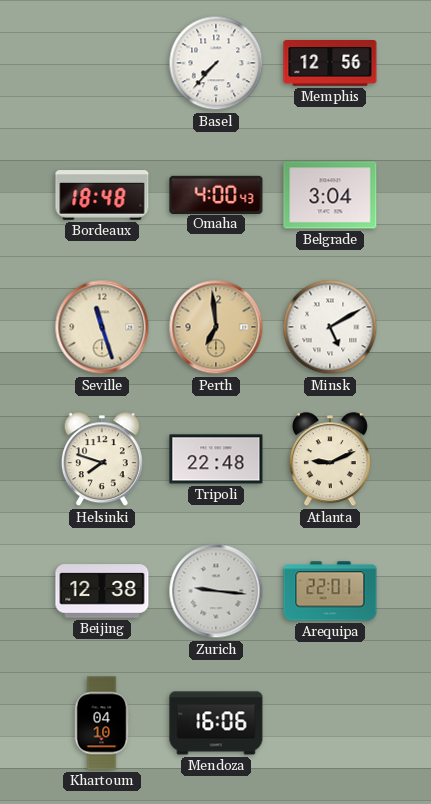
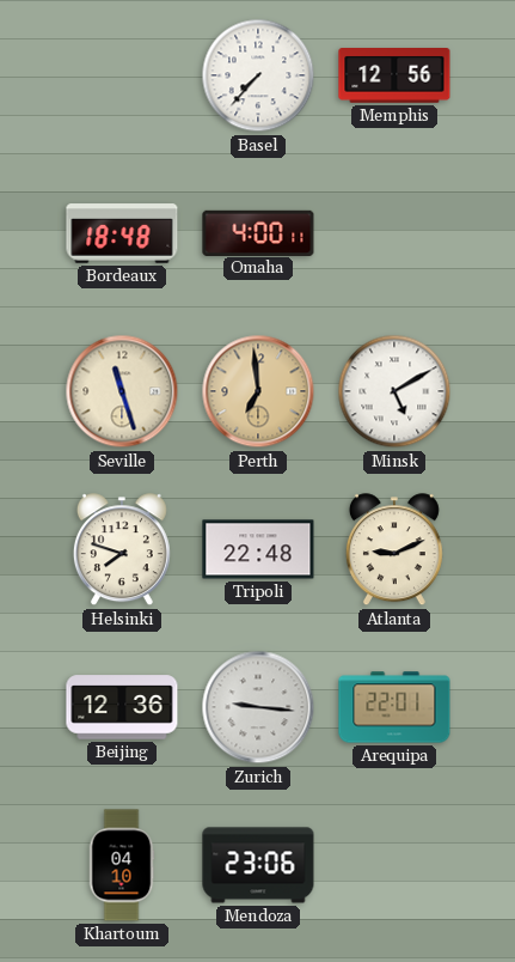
Omaha: 4:00:43 -> 4:00:11
Belgrade: 3:04 -> none
Beijing: 12:38 -> 12:36
Mendoza: 16:06 -> 23:06
